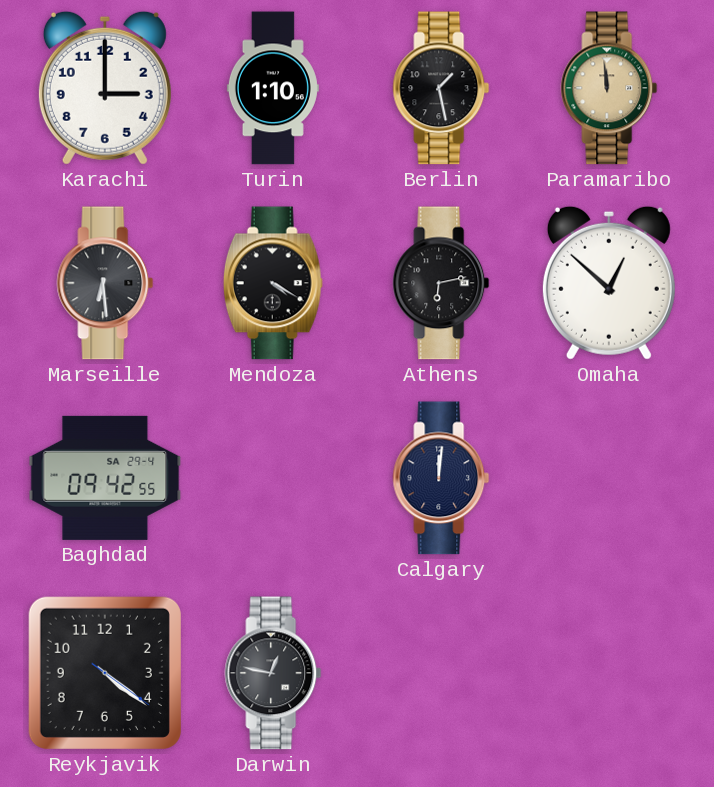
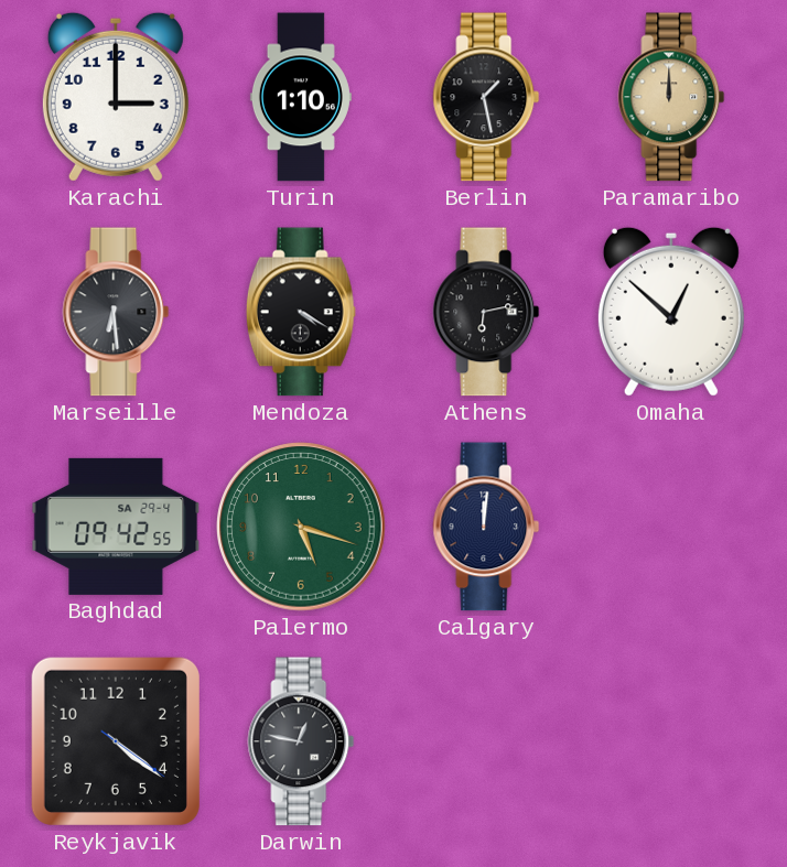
Paramaribo: 11:59 -> 12:00
Palermo: none -> 5:18
